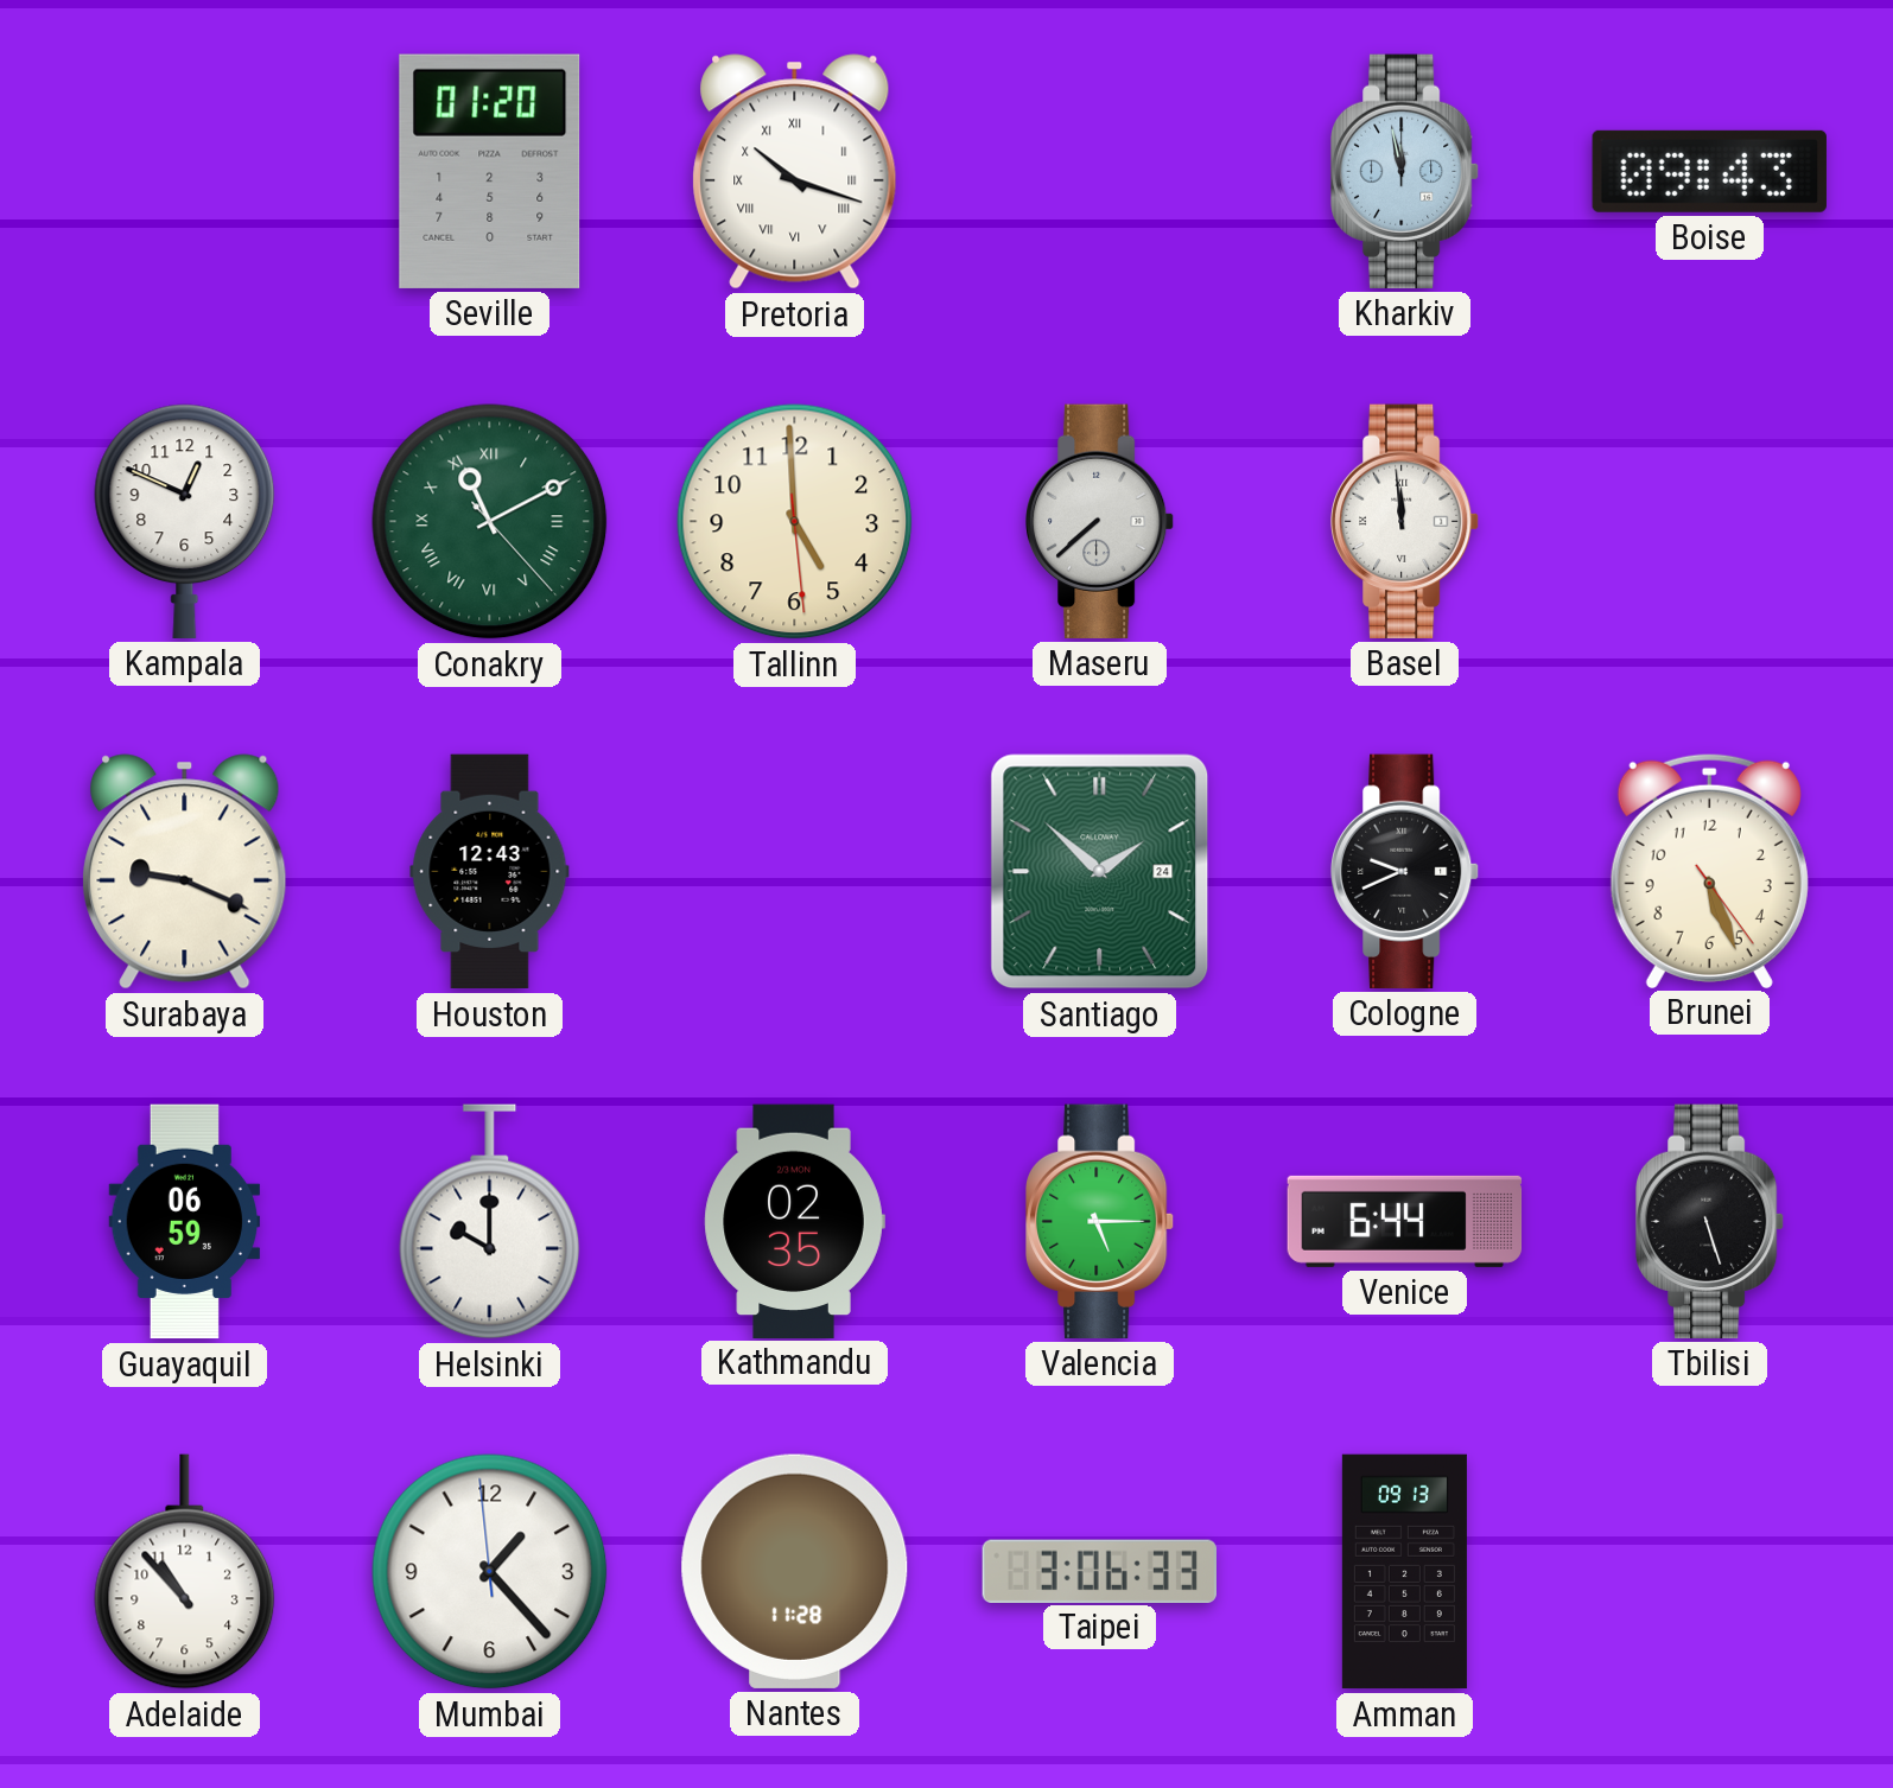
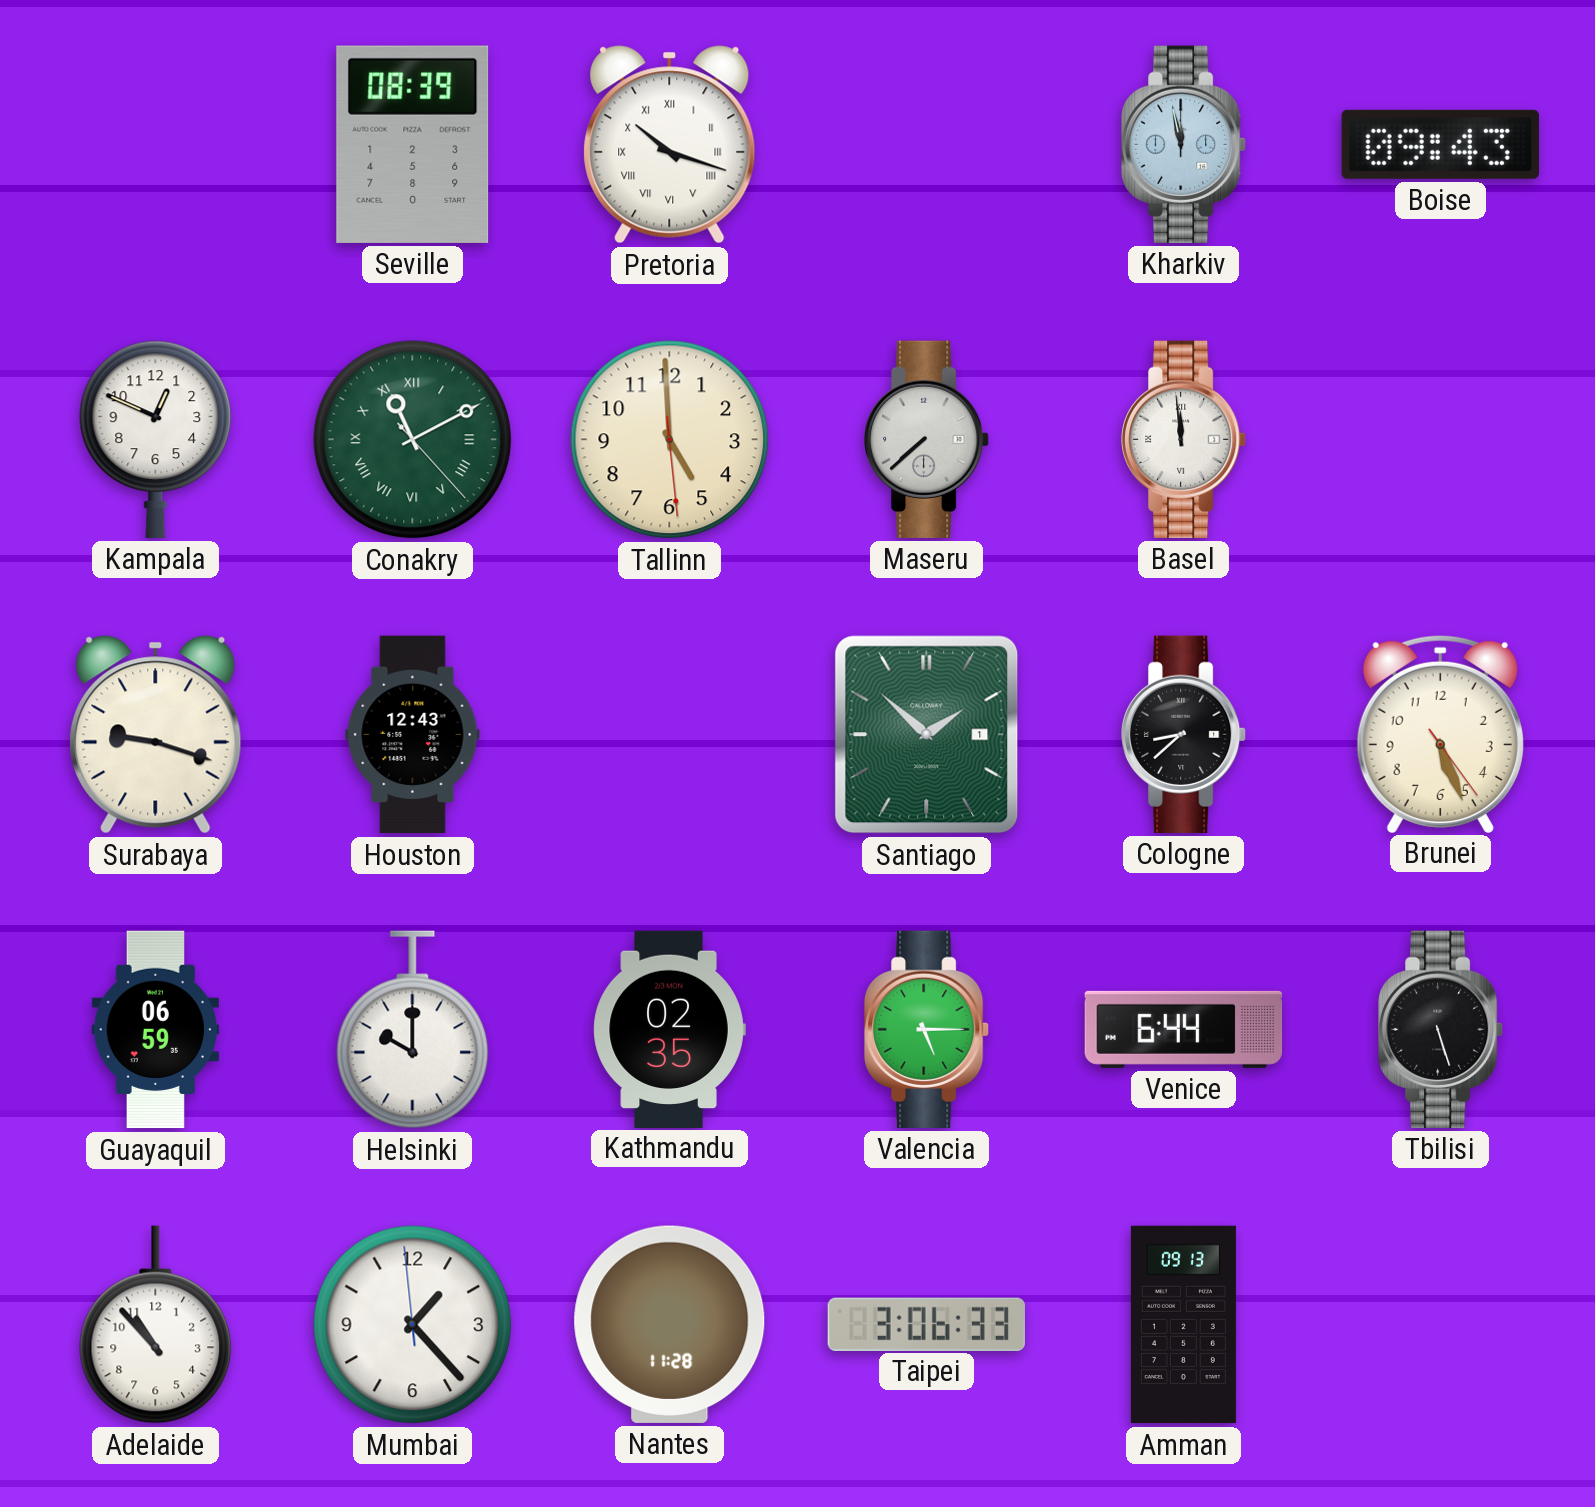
Seville: 01:20 -> 08:39
Surabaya: 9:19 -> 9:18
Santiago date: 24 -> 1
Cologne: 9:41 -> 8:38
